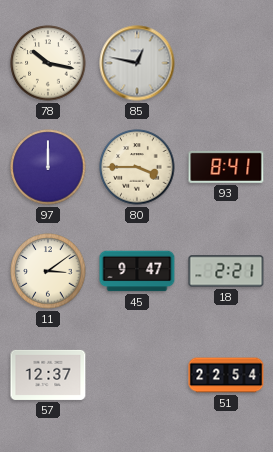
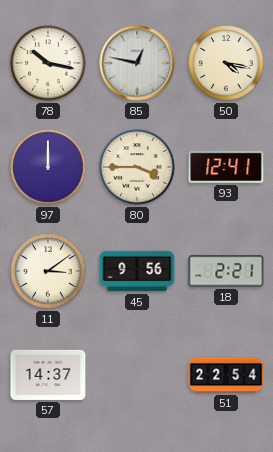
50: none -> 4:17
93: 8:41 -> 12:41
45: 9:47 -> 9:56
57: 12:37 -> 14:37
